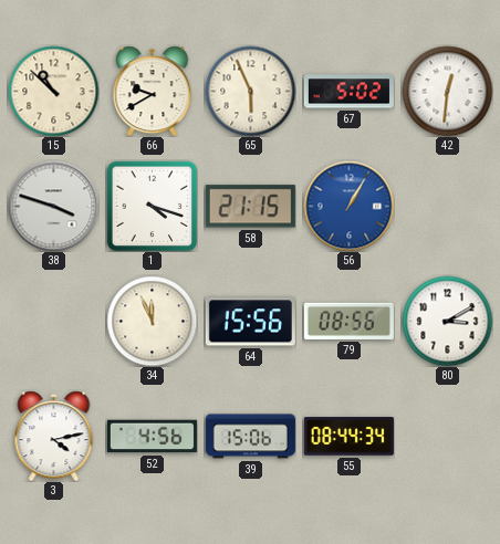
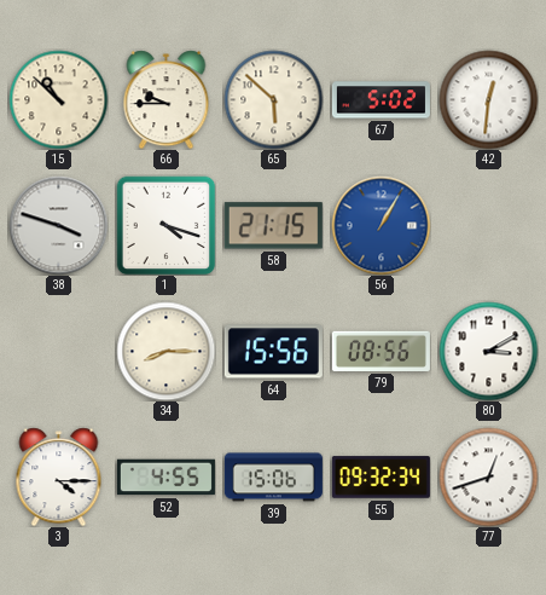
66: 9:40 -> 9:45
65: 5:56 -> 5:52
34: 11:56 -> 8:15
3: 4:13 -> 4:15
52: 4:56 -> 4:55
55: 08:44 -> 09:32
77: none -> 12:42
